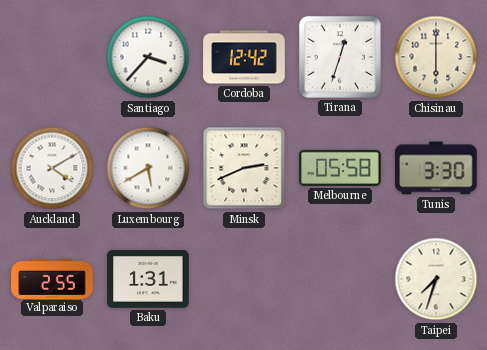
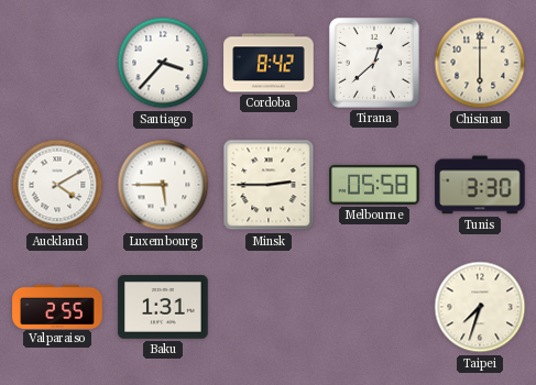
Cordoba: 12:42 -> 8:42
Tirana: 12:33 -> 12:38
Luxembourg: 5:40 -> 5:45
Minsk: 2:41 -> 2:45
